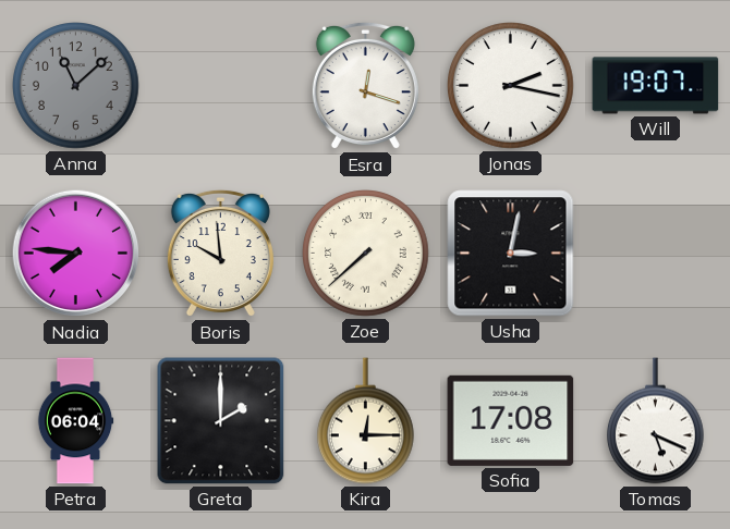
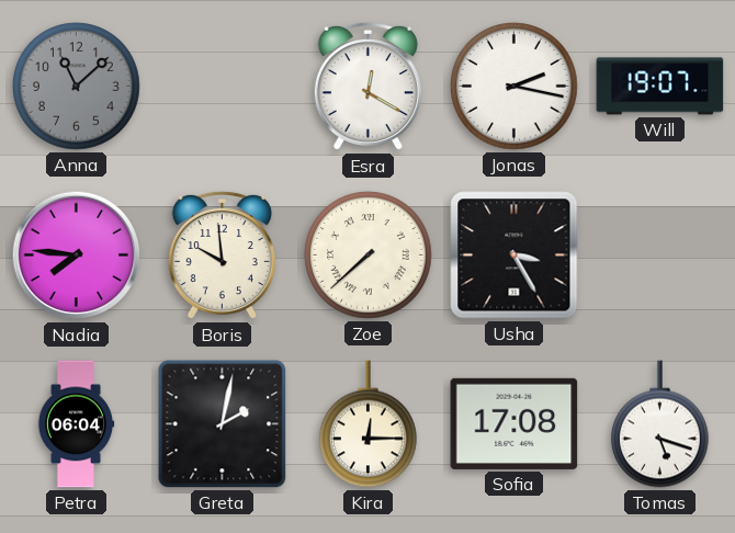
Esra: 12:18 -> 12:20
Usha: 3:02 -> 3:25
Greta: 2:00 -> 2:02
Tomas: 5:19 -> 5:18
